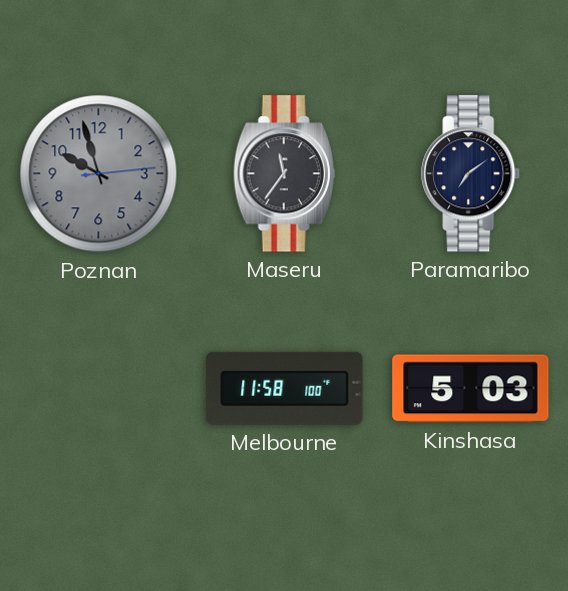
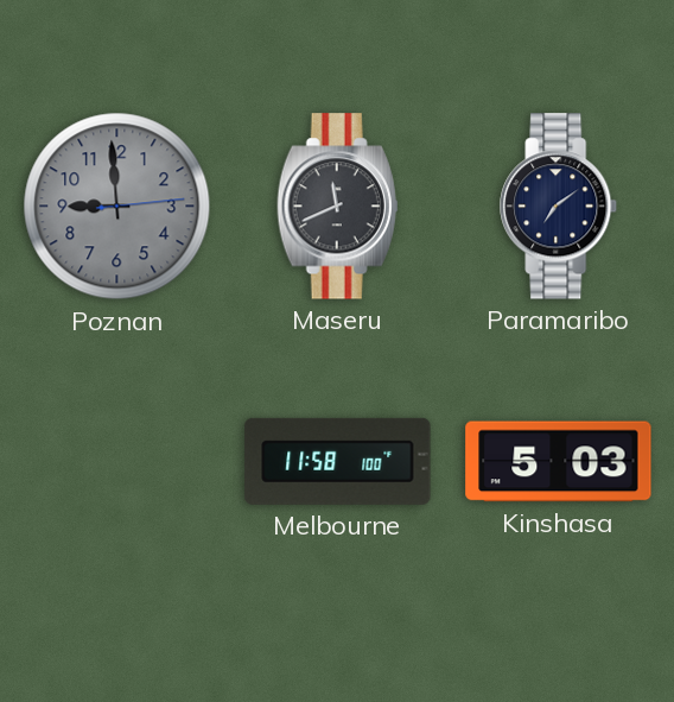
Poznan: 9:57 -> 8:59
Maseru: 11:36 -> 11:41
